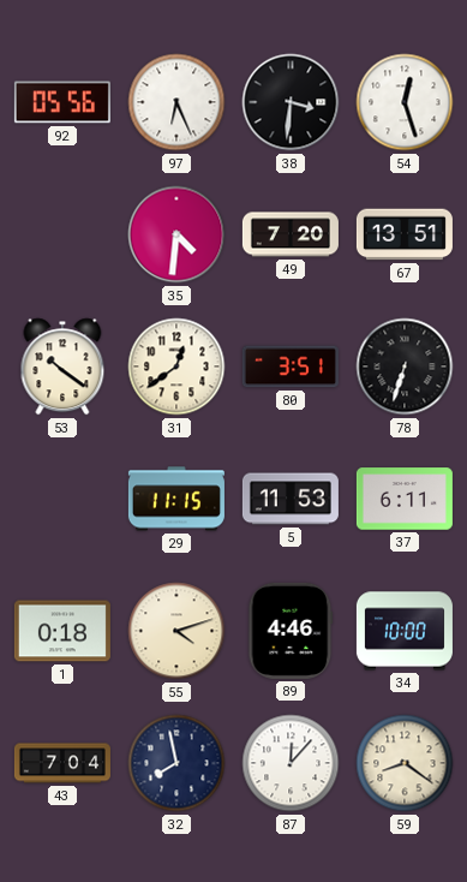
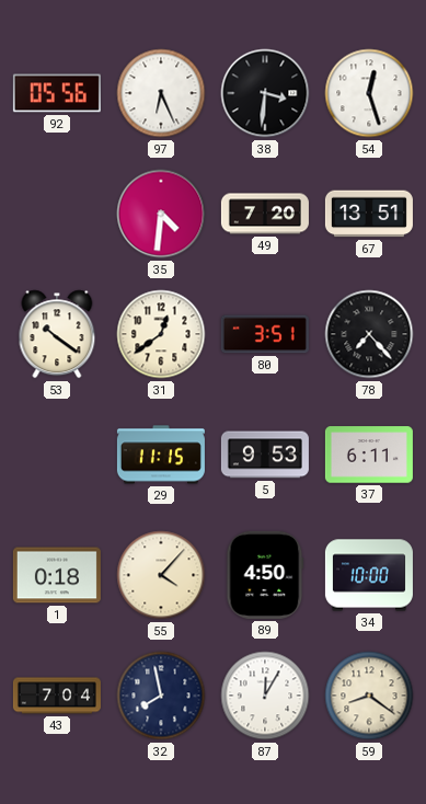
78: 6:33 -> 7:23
5: 11:53 -> 9:53
55: 4:12 -> 4:07
89: 4:46 -> 4:50
87: 12:07 -> 12:05
